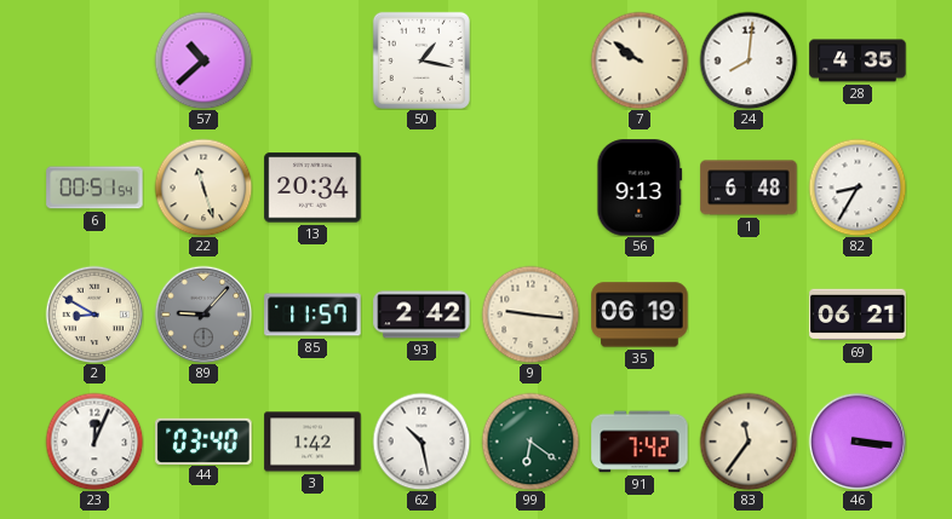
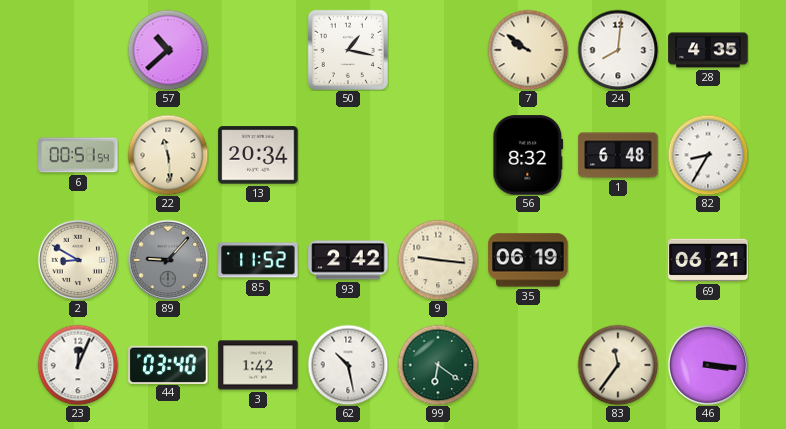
22: 11:27 -> 11:29
56: 9:13 -> 8:32
85: 11:57 -> 11:52
91: 7:42 -> none
